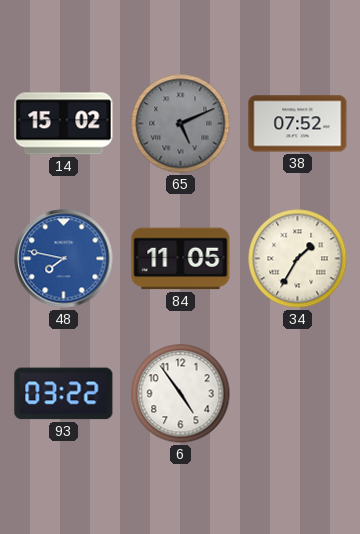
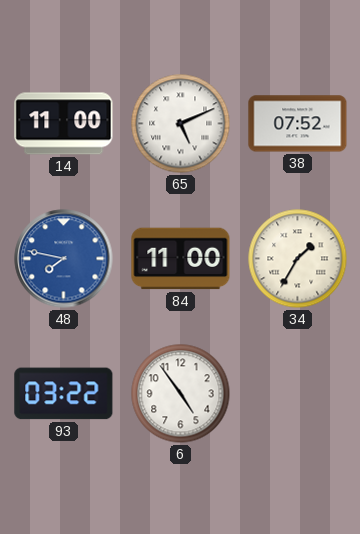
14: 15:02 -> 11:00
65 dial: grey -> white
84: 11:05 -> 11:00
